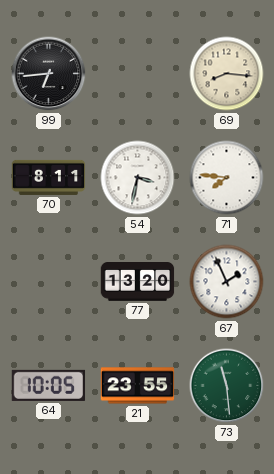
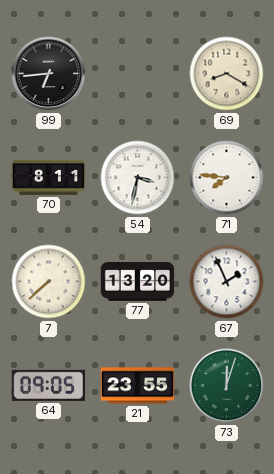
69: 8:16 -> 8:20
7: none -> 7:38
64: 10:05 -> 09:05
73: 11:29 -> 12:03
